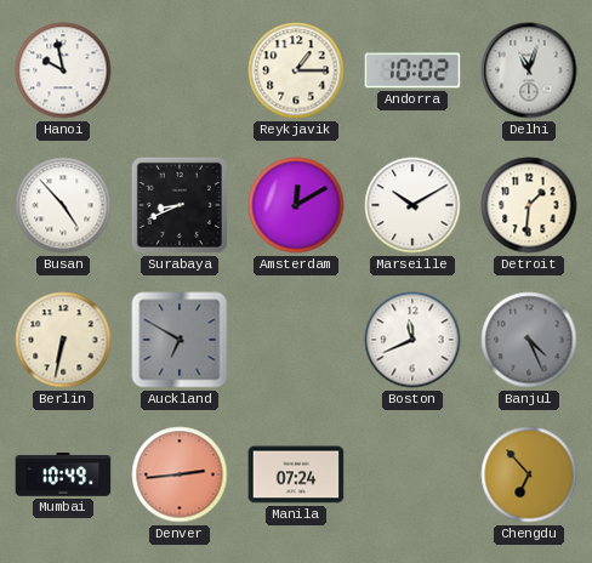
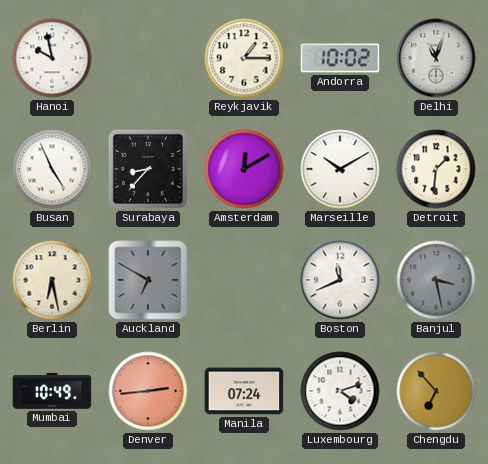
Busan: 4:53 -> 4:56
Surabaya: 8:41 -> 8:37
Berlin: 6:32 -> 6:28
Banjul: 4:26 -> 3:28
Luxembourg: none -> 4:12
